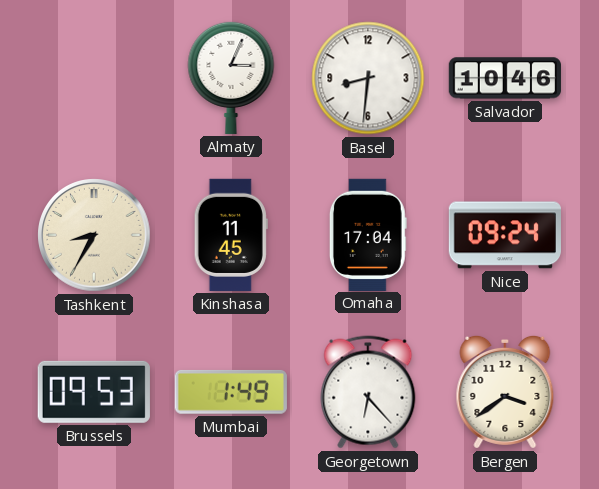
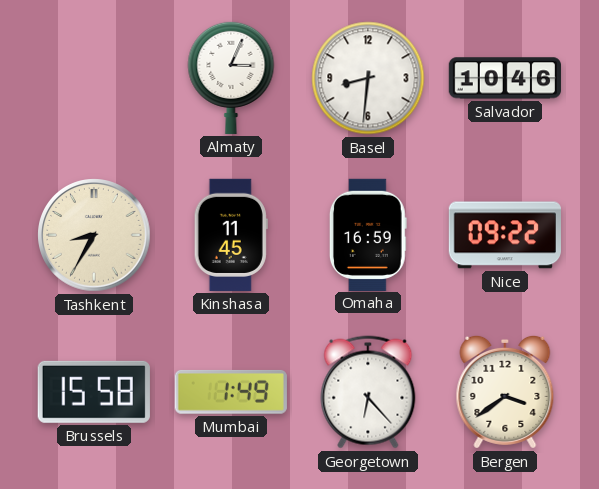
Omaha: 17:04 -> 16:59
Nice: 09:24 -> 09:22
Brussels: 09:53 -> 15:58
